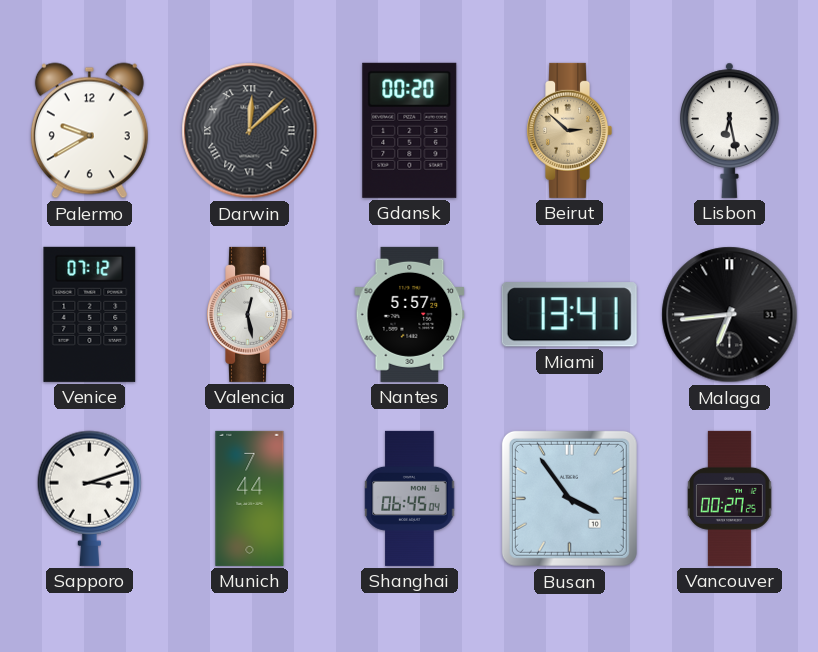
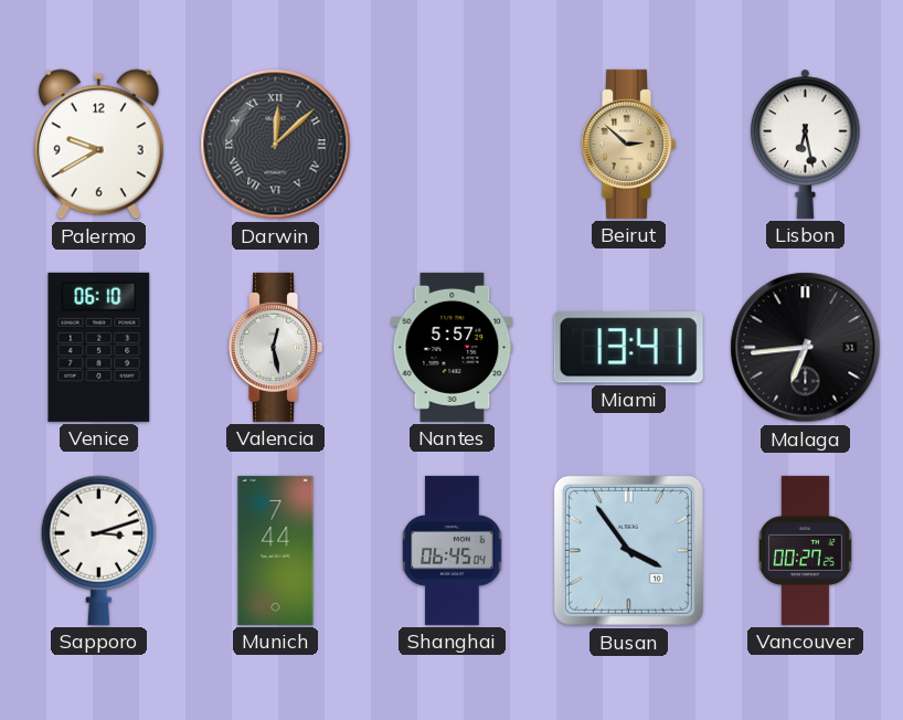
Gdansk: 00:20 -> none
Venice: 07:12 -> 06:10
